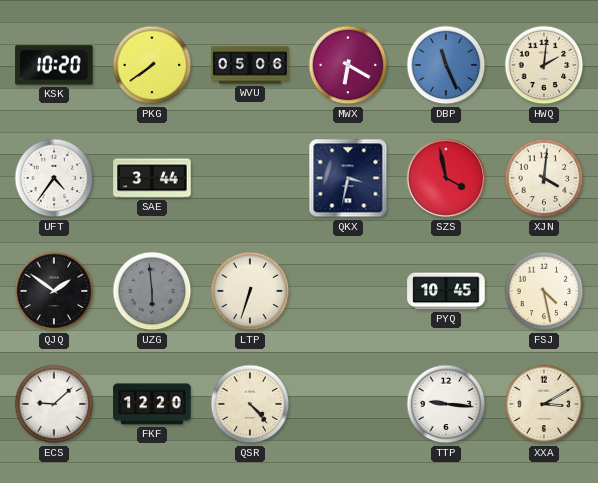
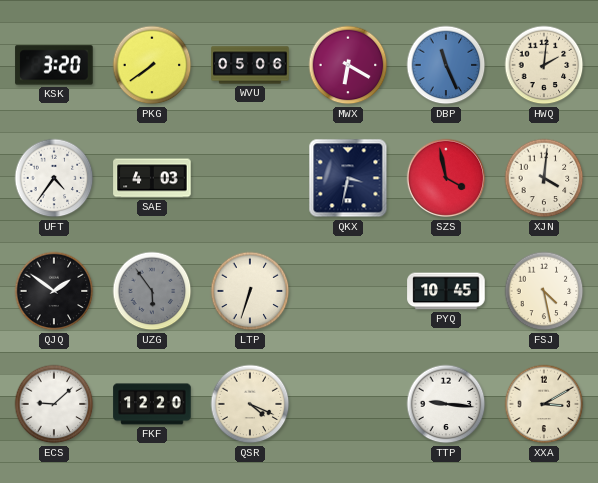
KSK: 10:20 -> 3:20
SAE: 3:44 -> 4:03
UZG: 5:59 -> 5:54
QSR: 4:23 -> 4:19
